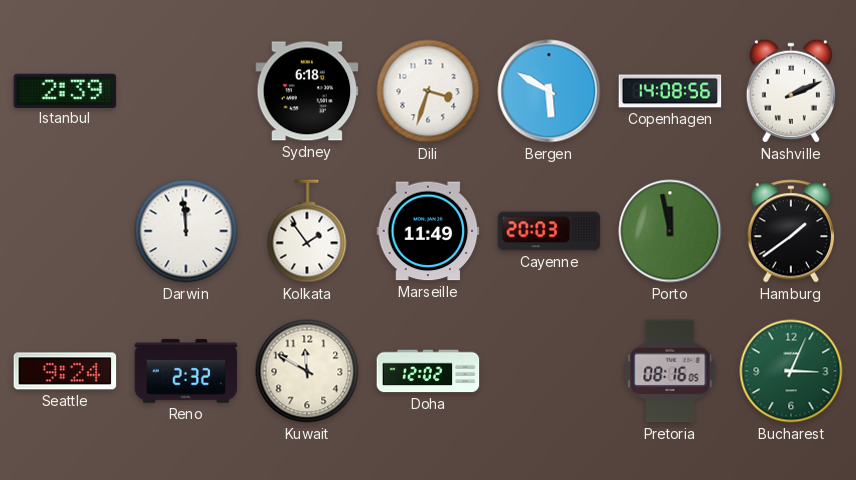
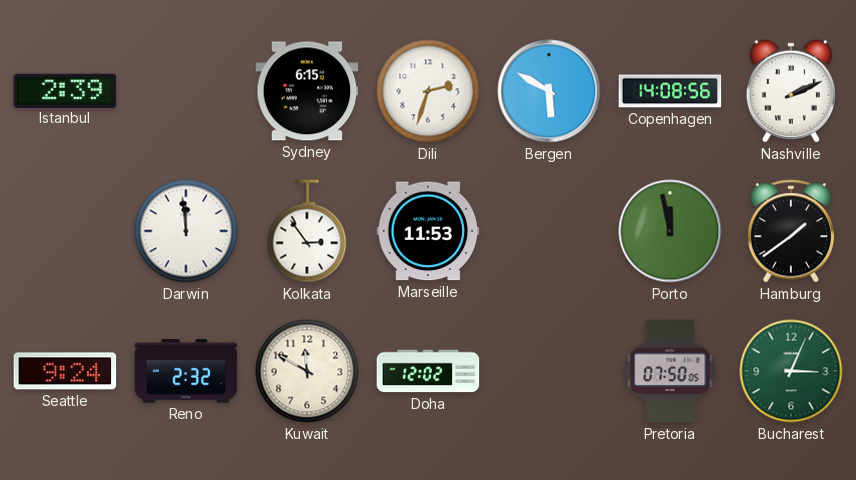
Sydney: 6:18 -> 6:15
Dili: 3:33 -> 2:33
Kolkata: 1:54 -> 2:54
Marseille: 11:49 -> 11:53
Cayenne: 20:03 -> none
Pretoria: 08:16 -> 07:50
